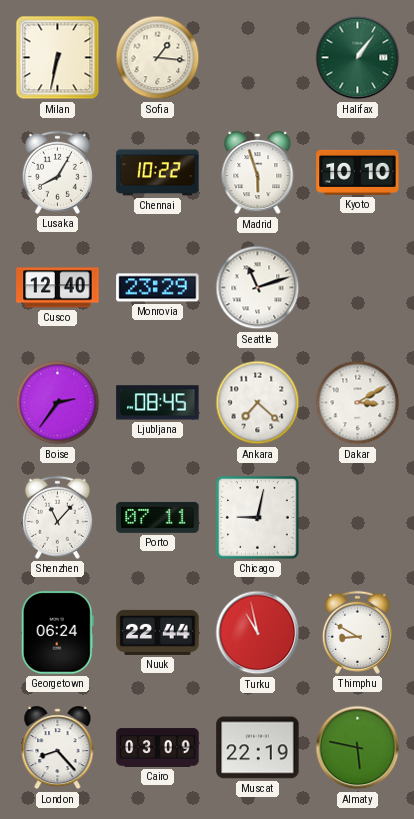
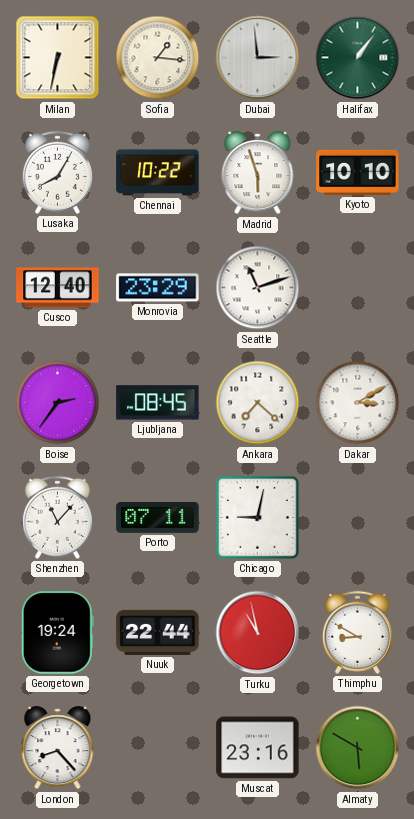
Dubai: none -> 2:59
Georgetown: 06:24 -> 19:24
Cairo: 03:09 -> none
Muscat: 22:19 -> 23:16
Almaty: 5:47 -> 5:50
